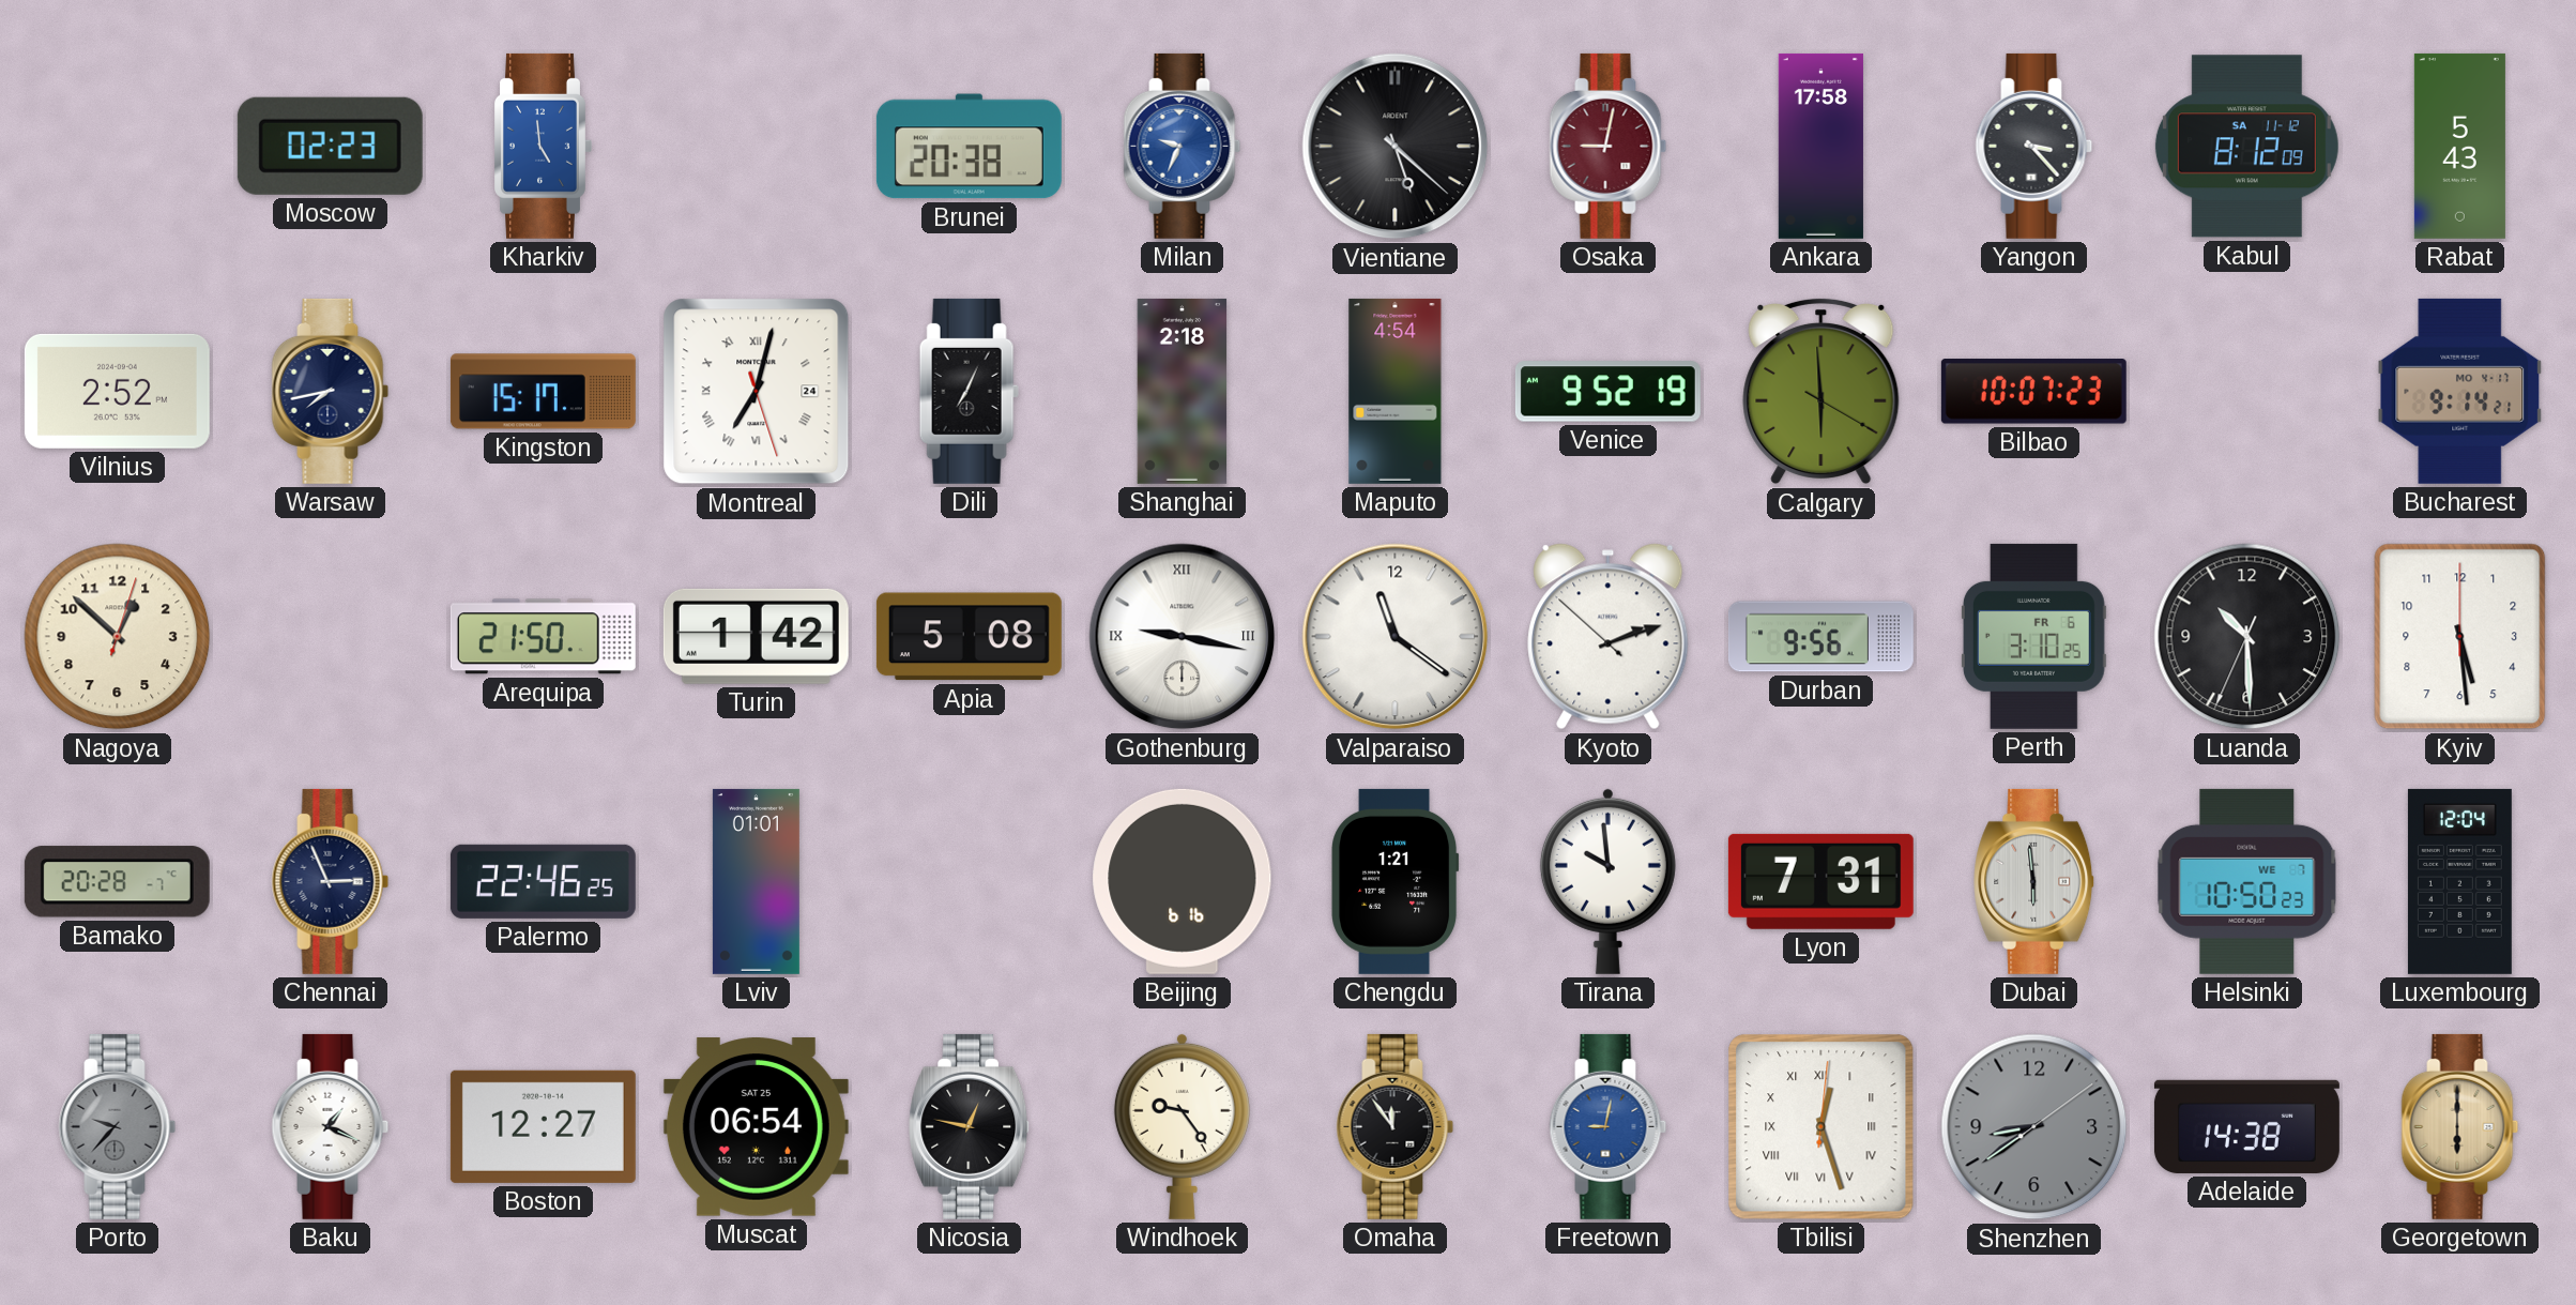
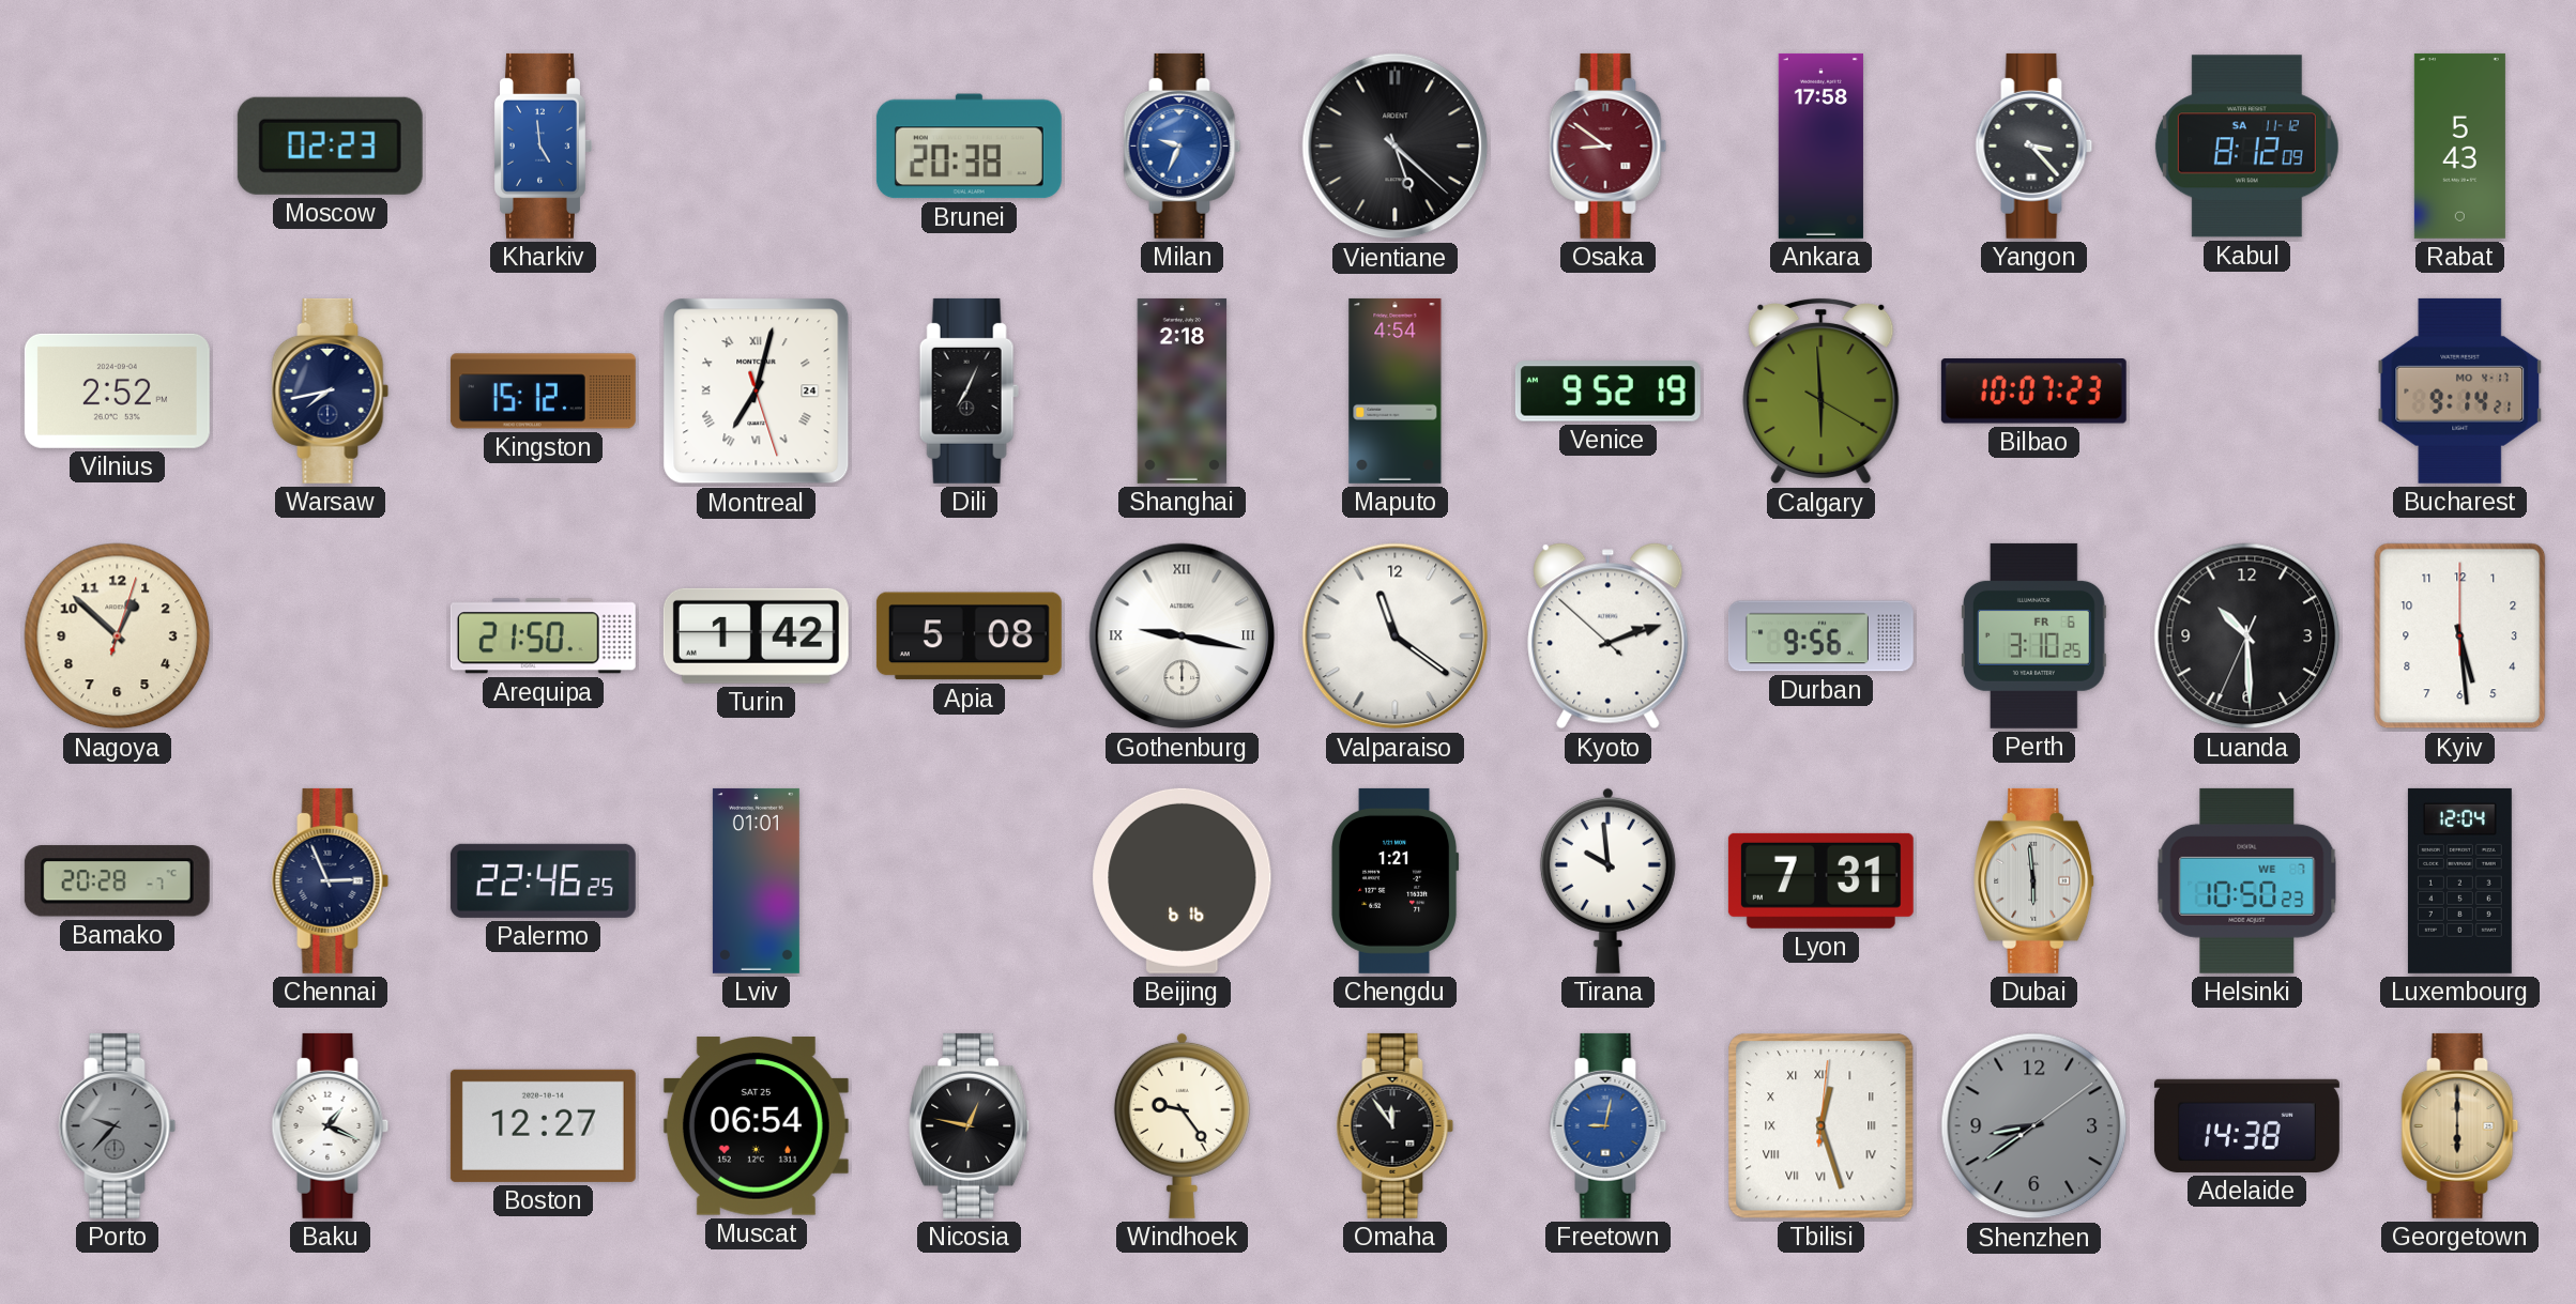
Osaka: 9:02 -> 8:51
Kingston: 15:17 -> 15:12
